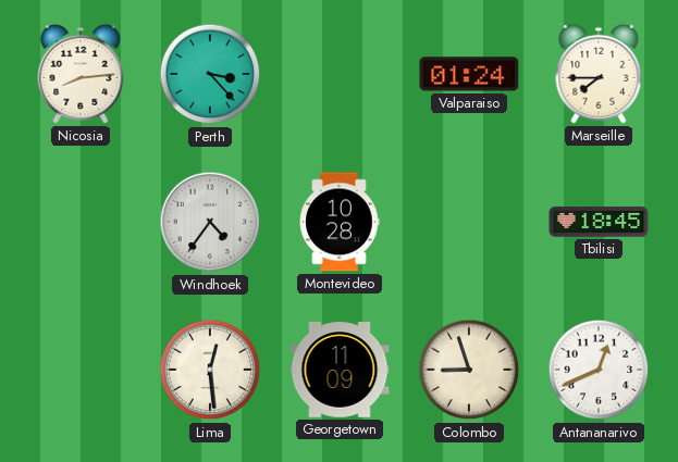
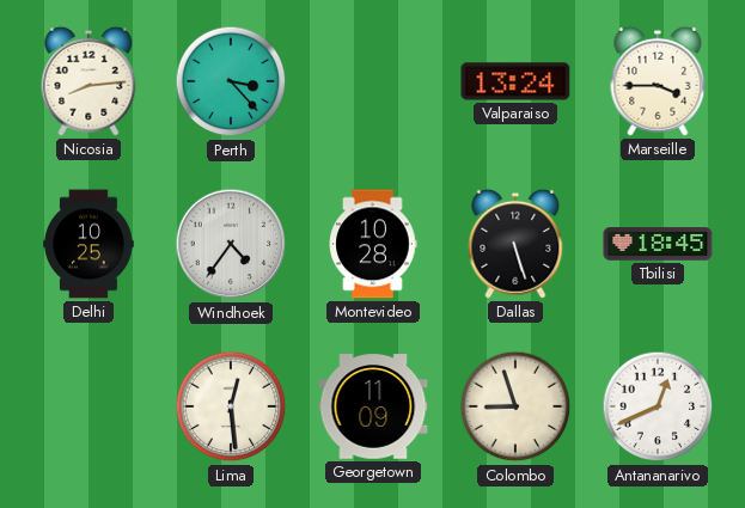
Valparaiso: 01:24 -> 13:24
Marseille: 7:45 -> 3:45
Delhi: none -> 10:25
Dallas: none -> 5:27
